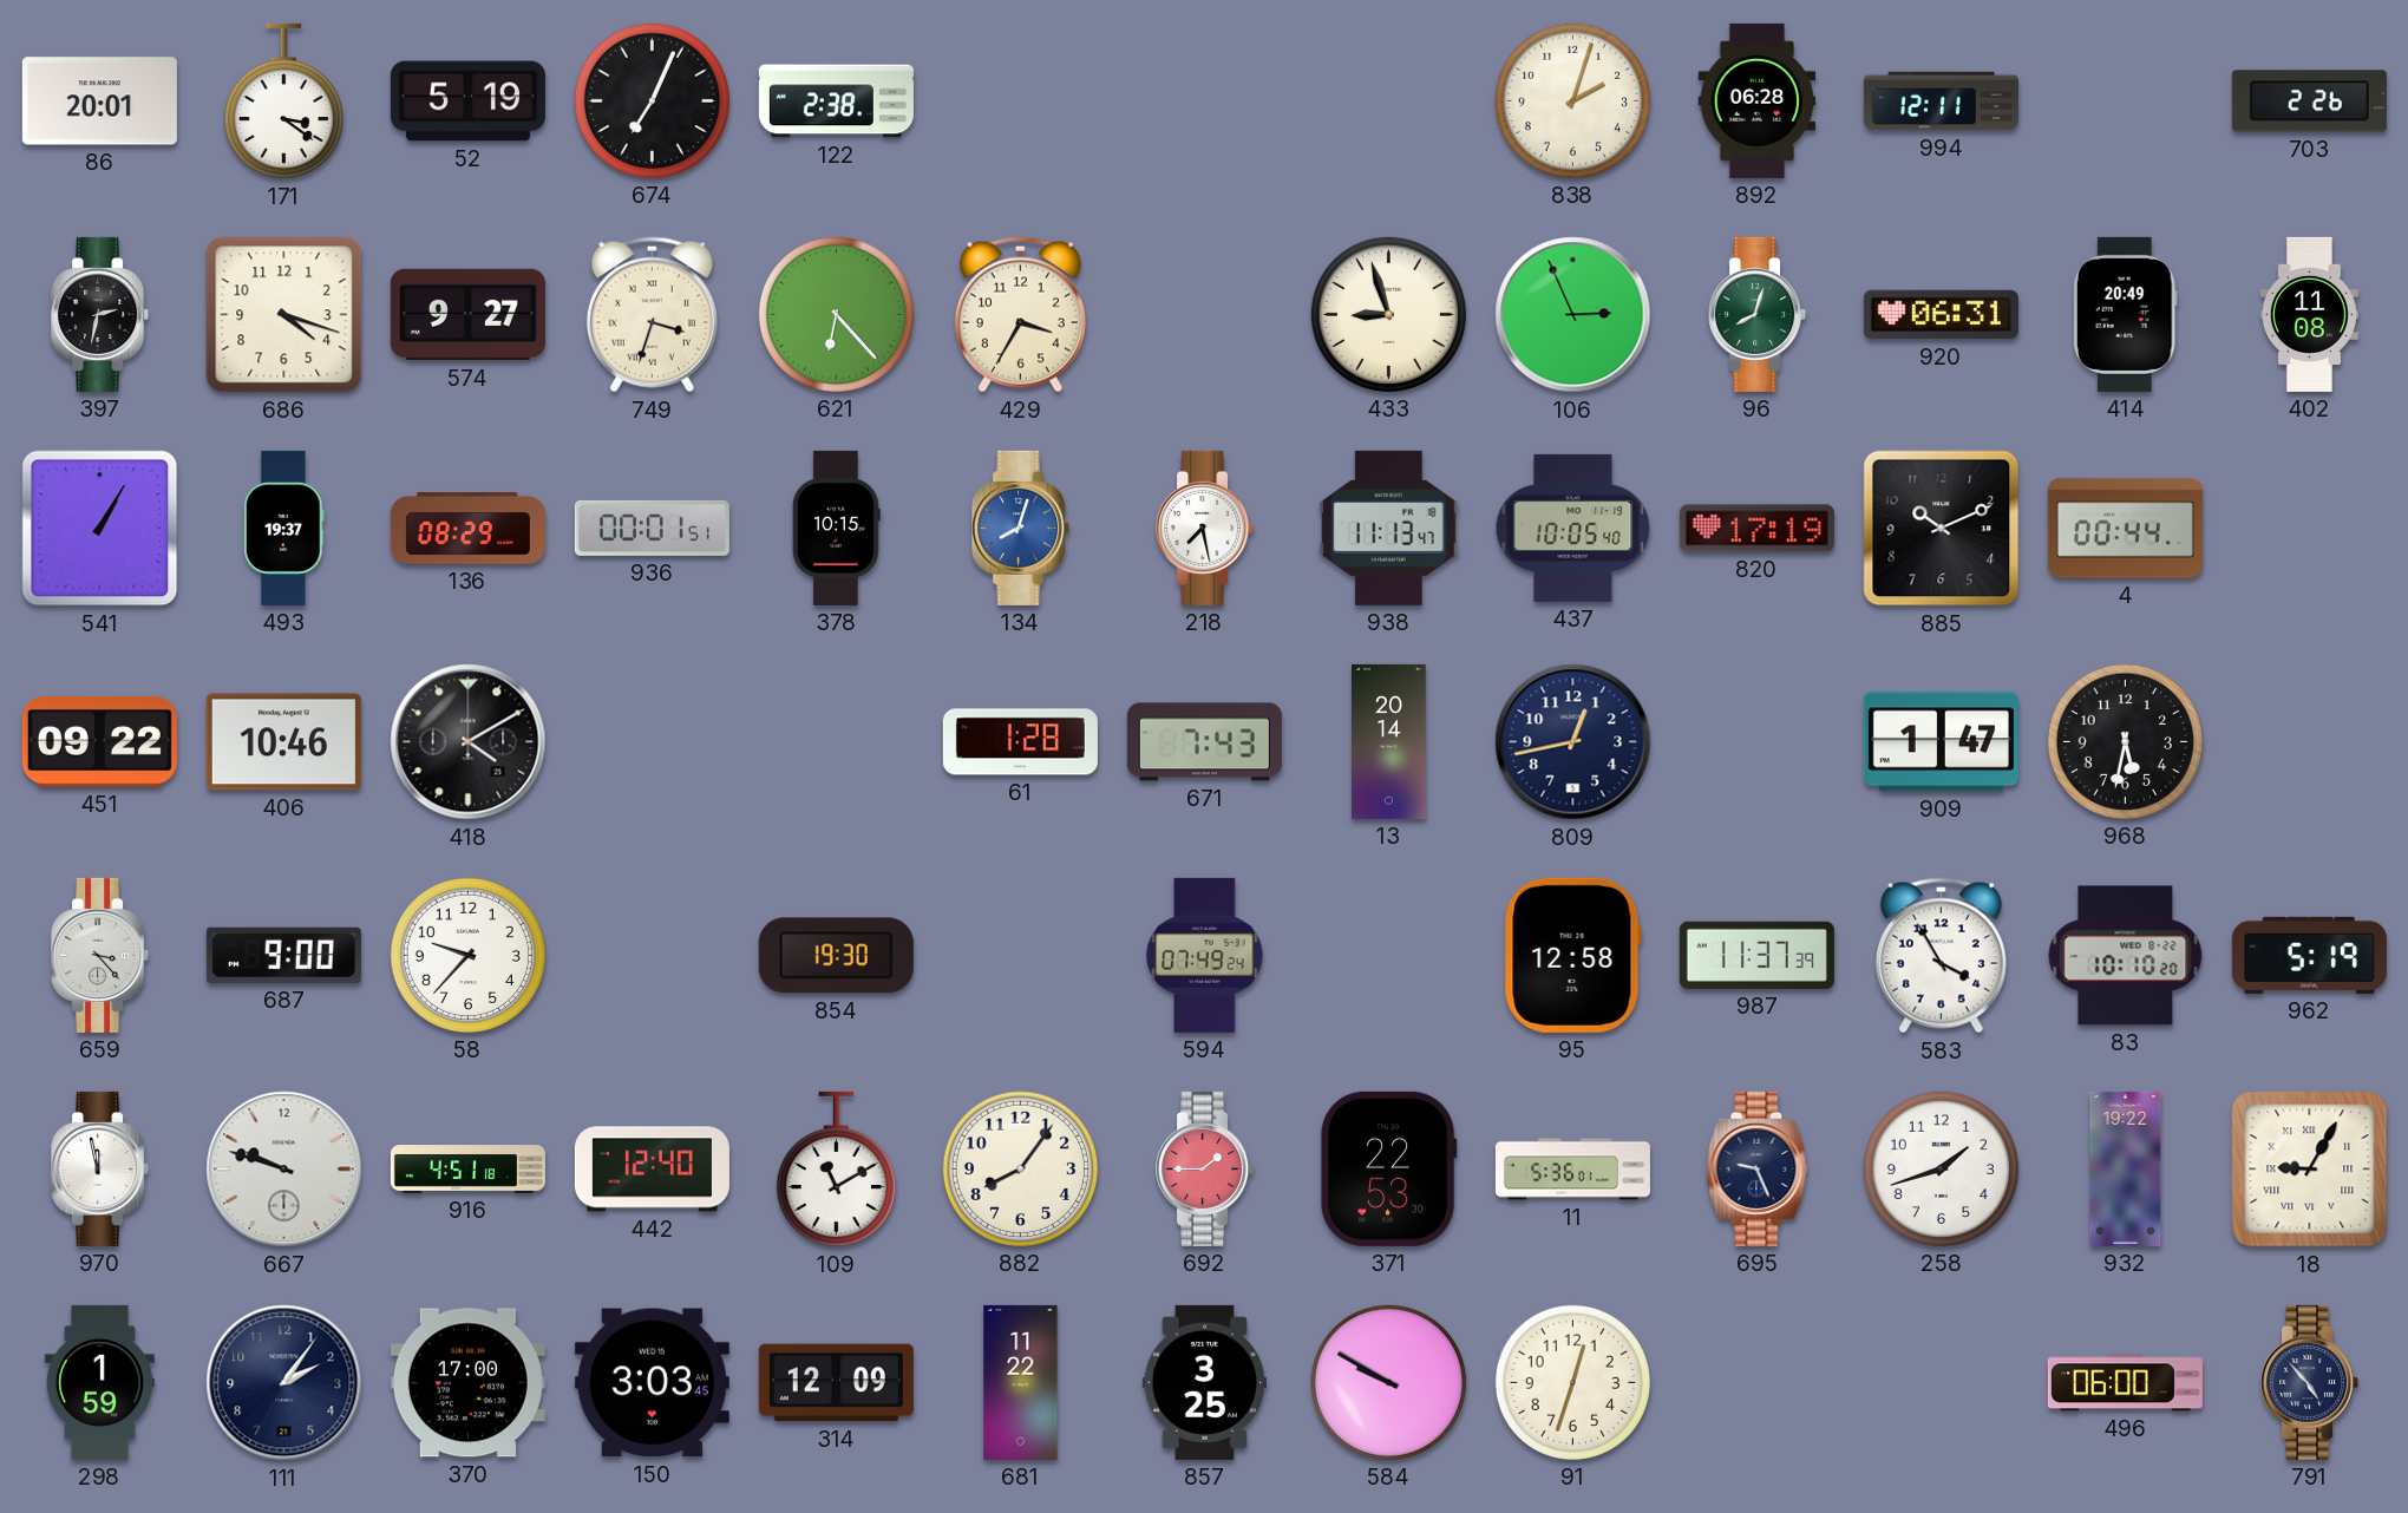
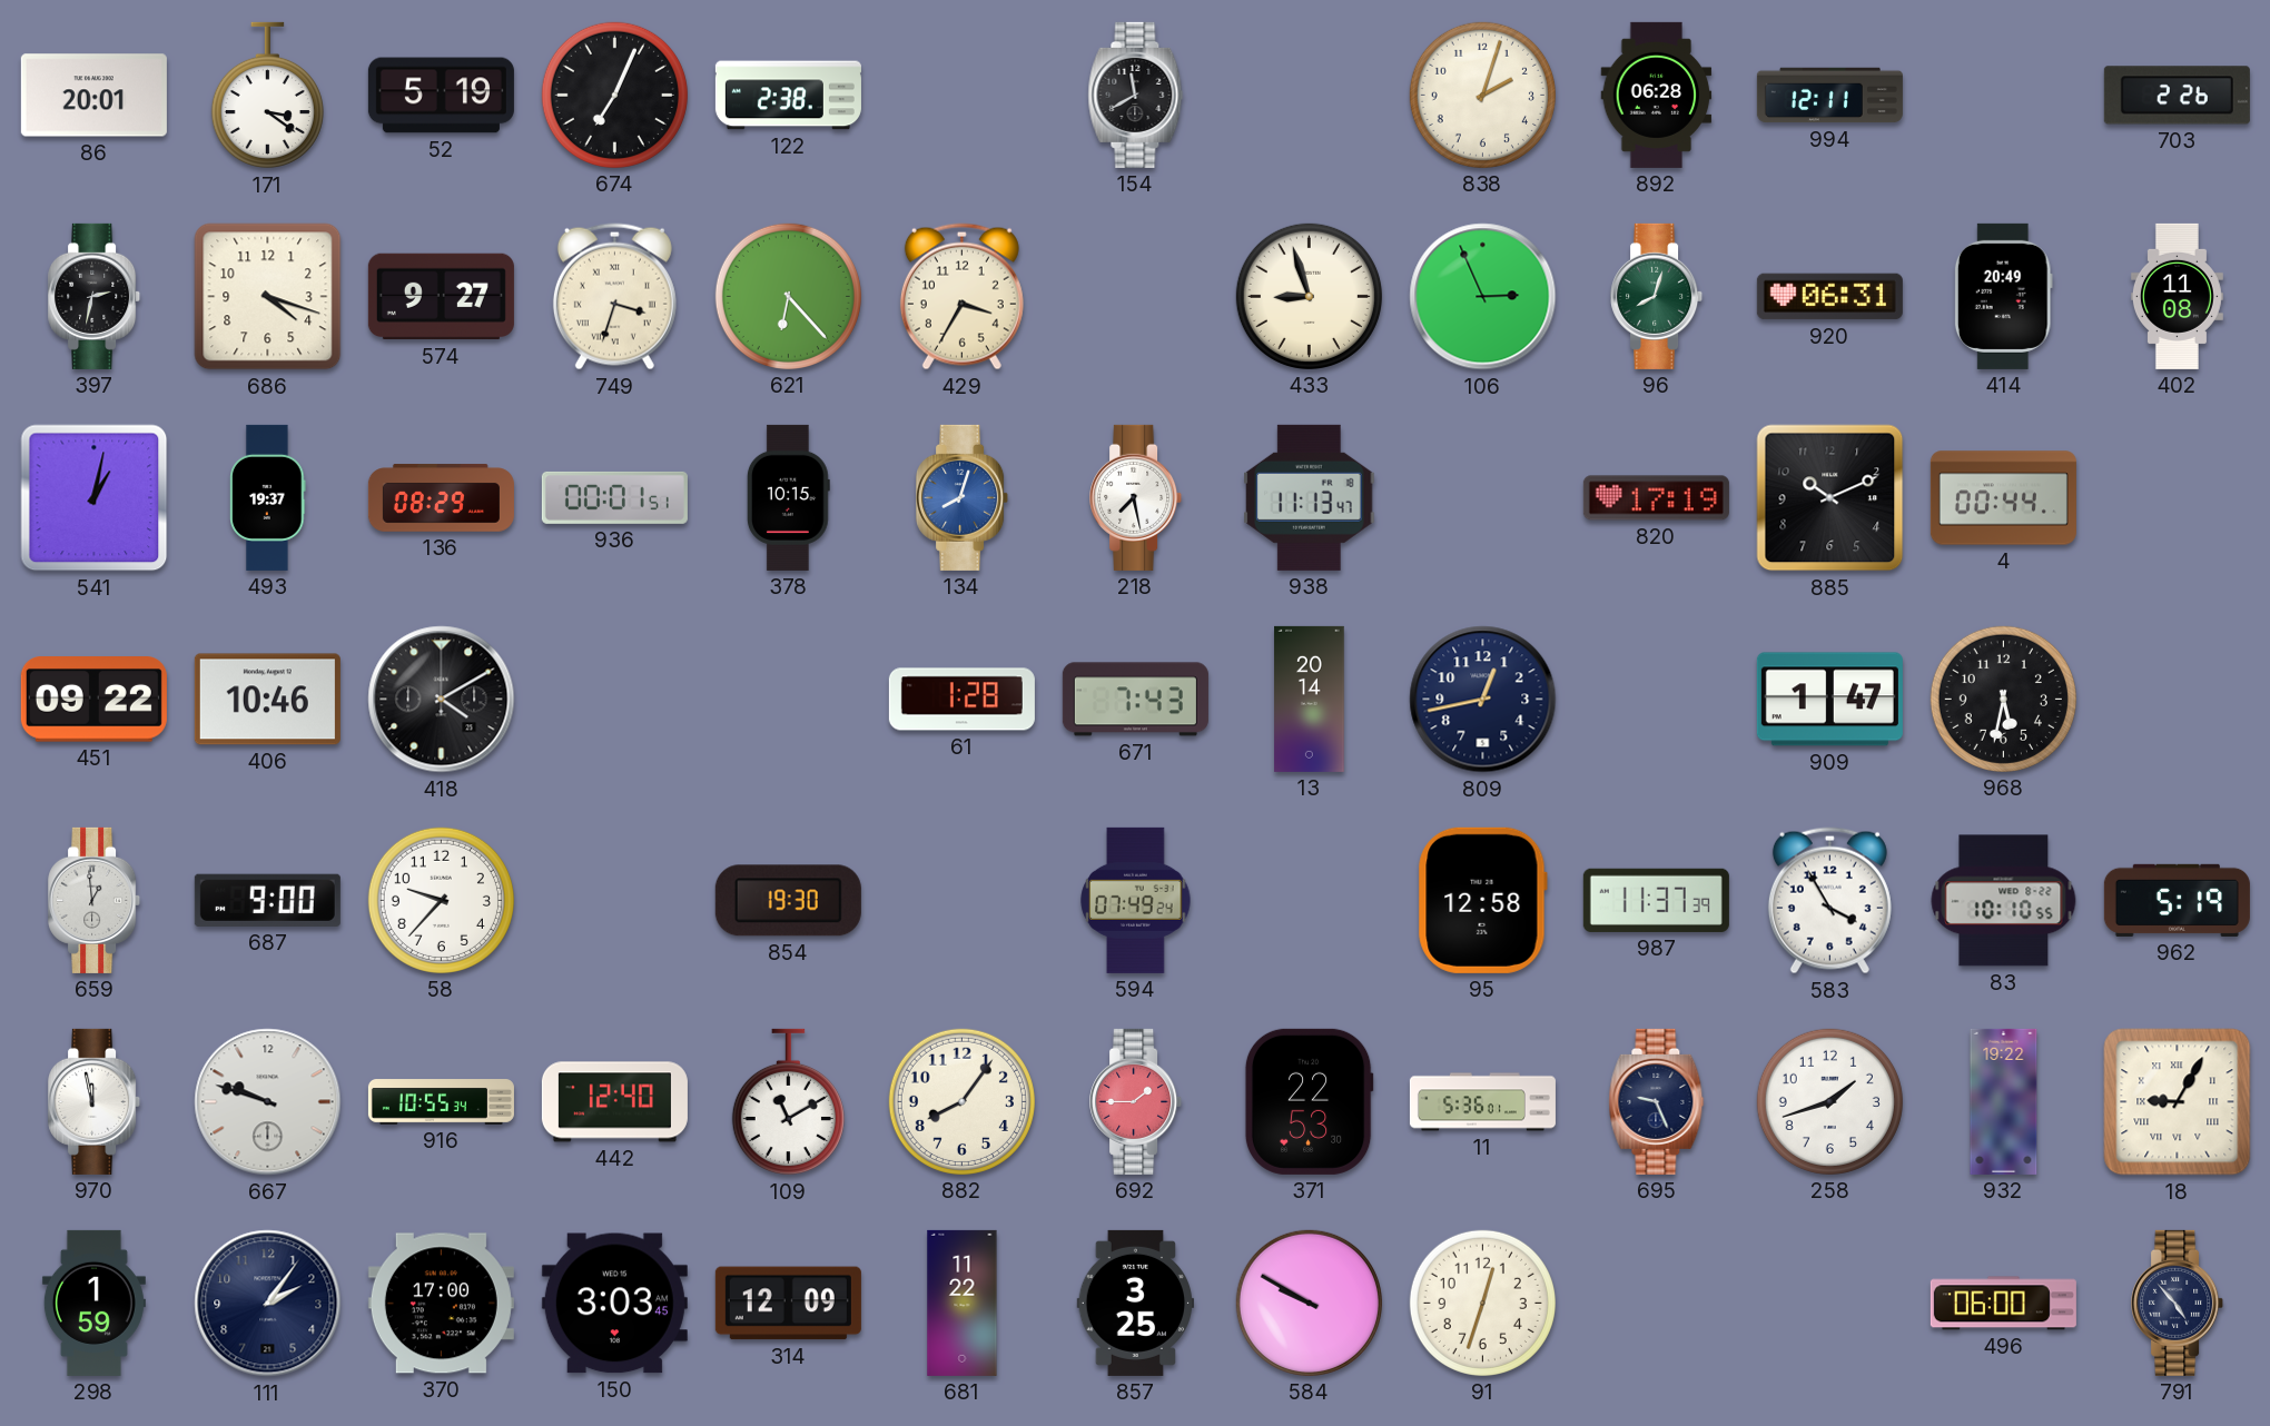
154: none -> 11:40
541: 1:05 -> 1:02
437: 10:05 -> none
659: 3:23 -> 12:59
83: 10:10:20 -> 10:10:55
916: 4:51 -> 10:55
